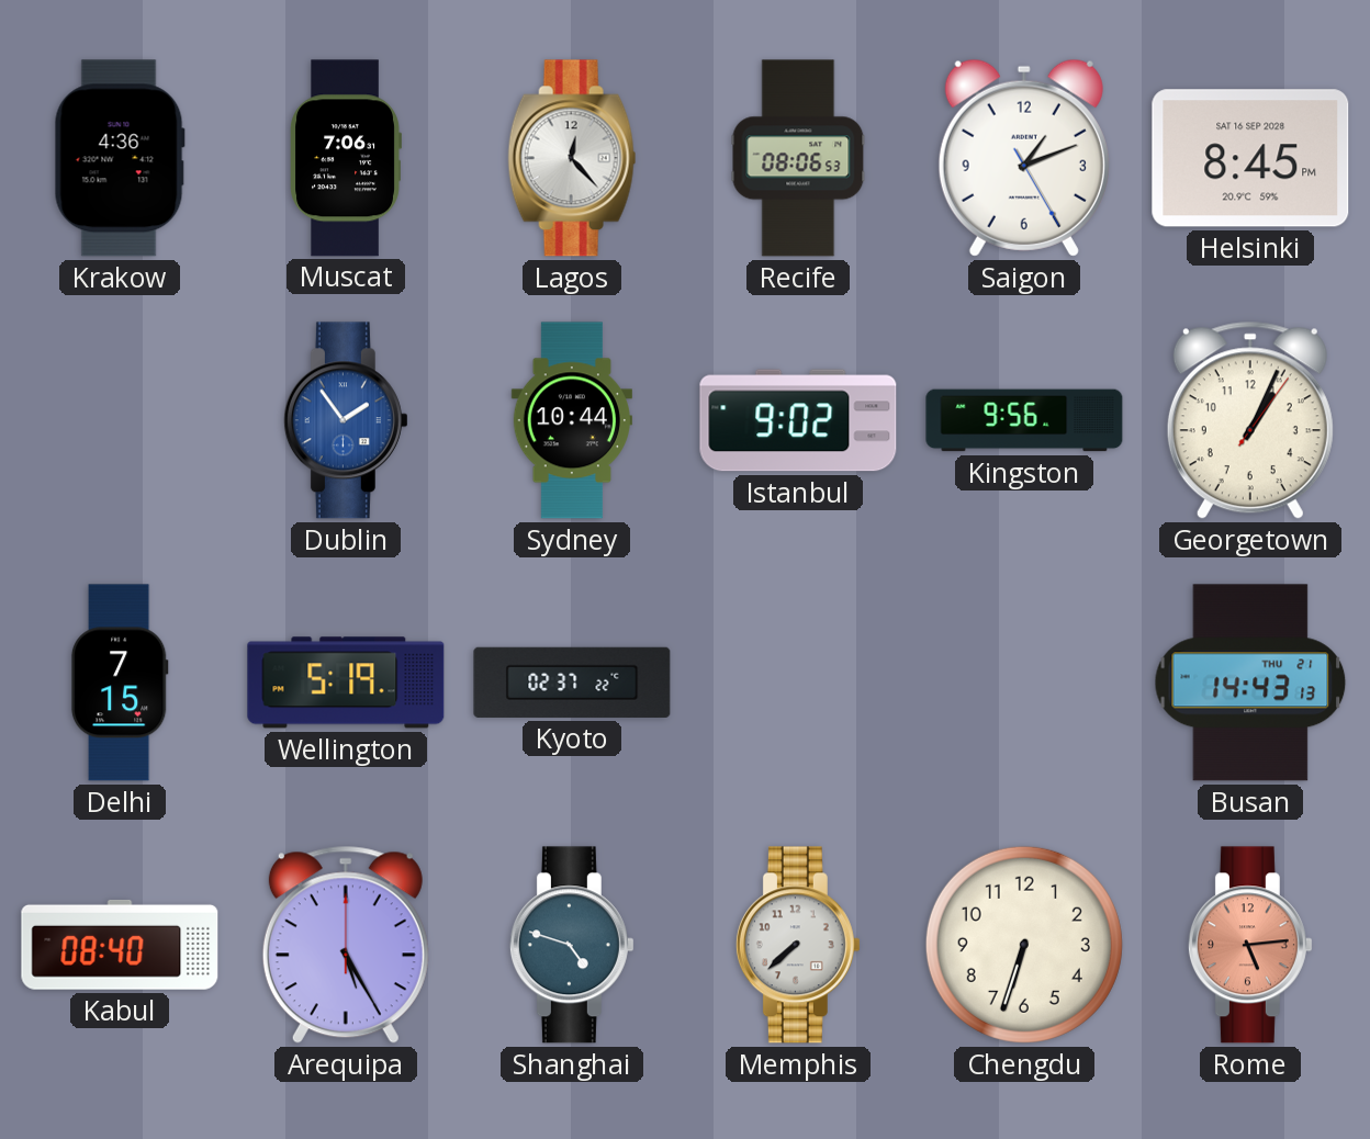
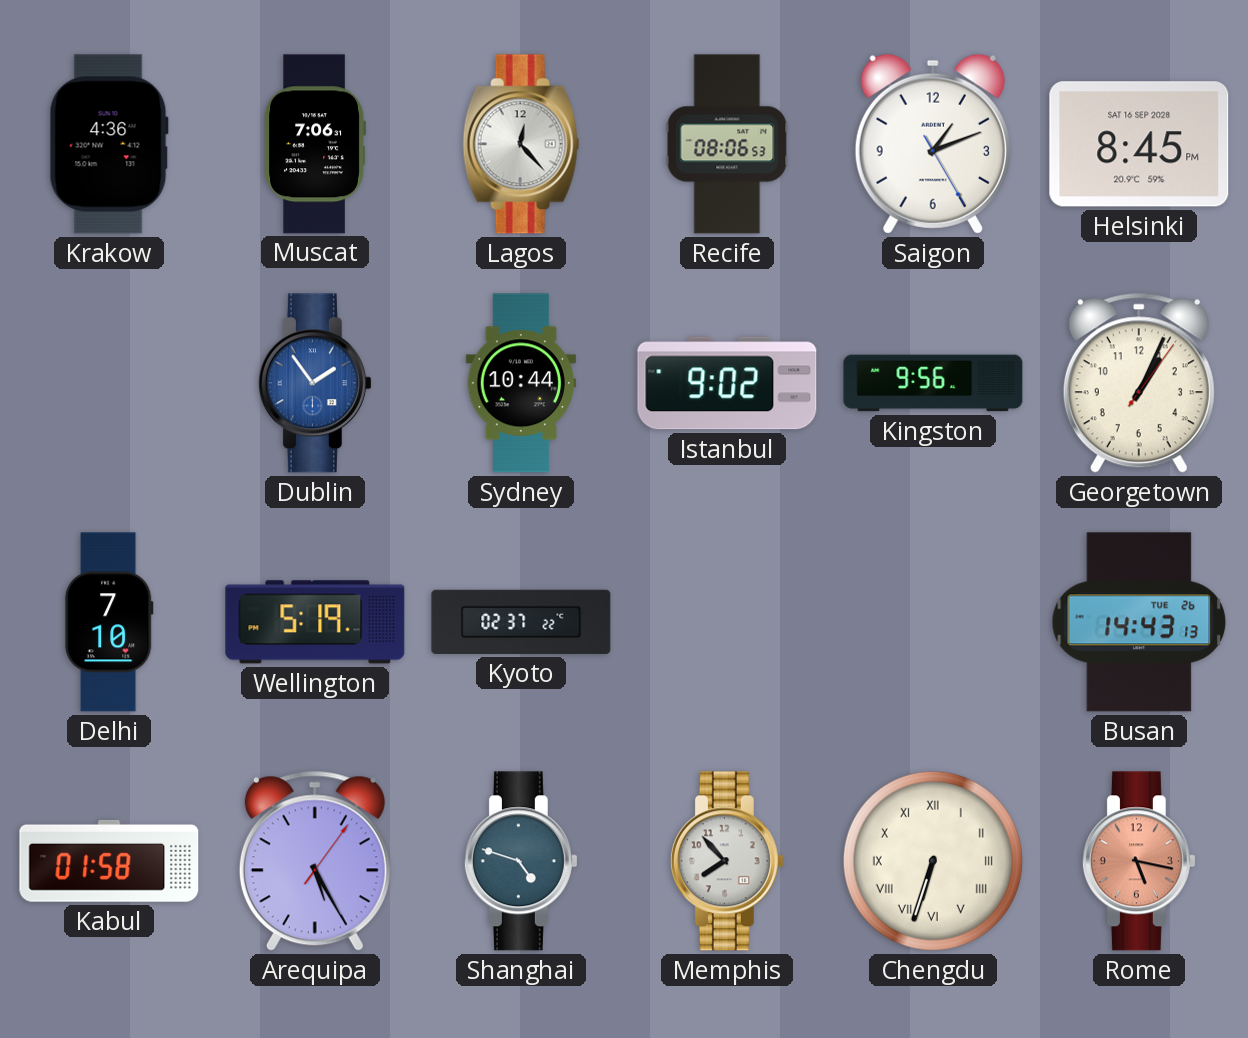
Delhi: 7:15 -> 7:10
Busan date: THU 21 -> TUE 26
Kabul: 08:40 -> 01:58
Arequipa: 5:25:00 -> 5:25:06
Memphis: 7:38 -> 7:53
Chengdu numerals: Arabic -> Roman
Rome: 5:14 -> 5:17
